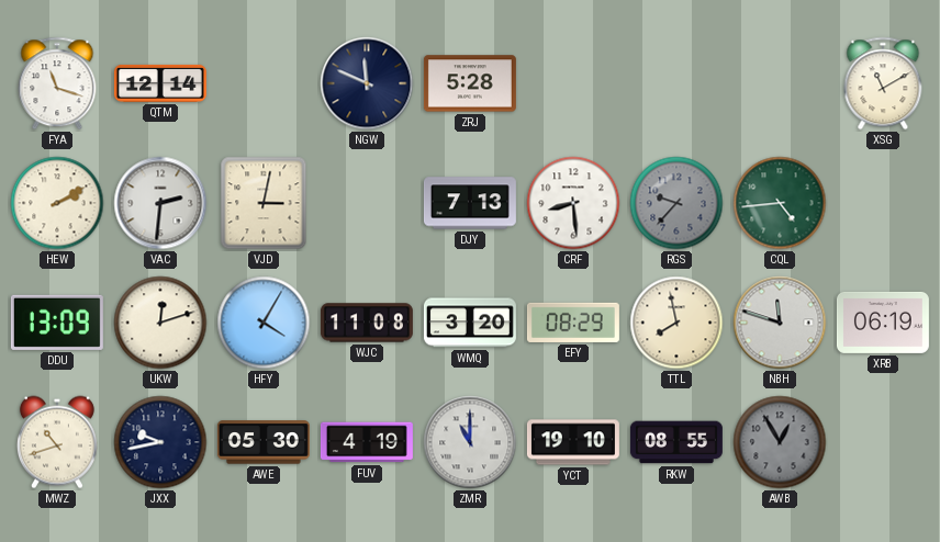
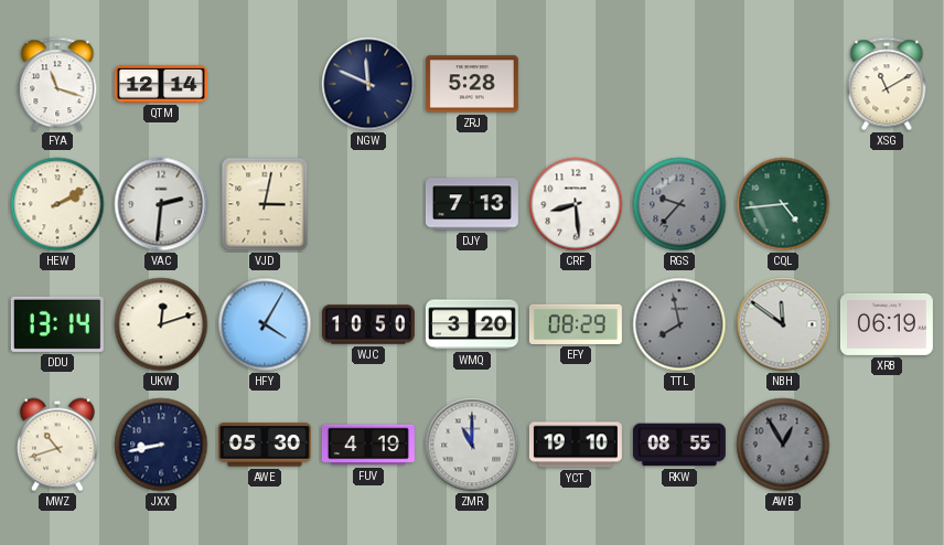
DDU: 13:09 -> 13:14
WJC: 11:08 -> 10:50
TTL dial: cream -> grey
NBH: 11:48 -> 11:51
JXX: 9:43 -> 8:43
